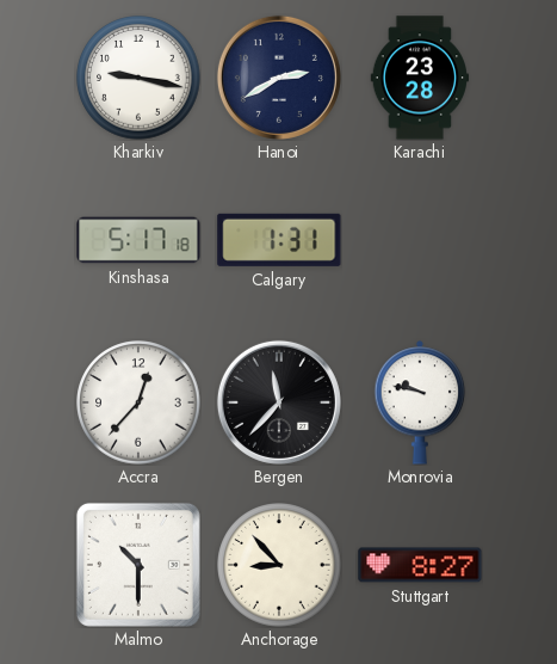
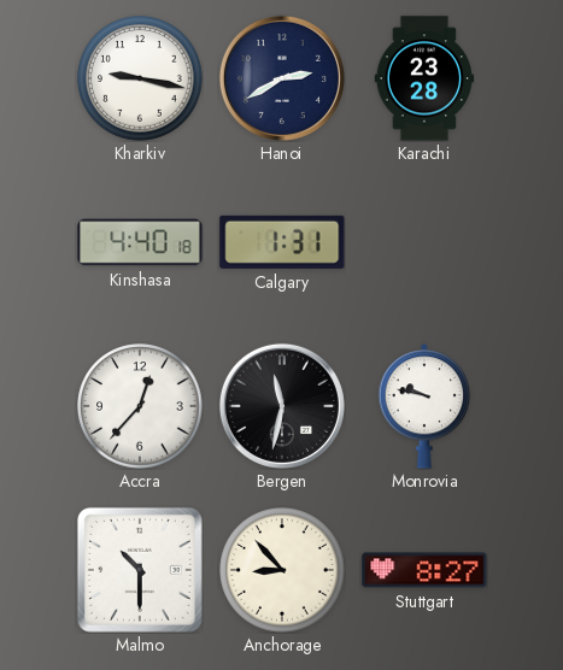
Kinshasa: 5:17 -> 4:40
Bergen: 11:37 -> 11:32
